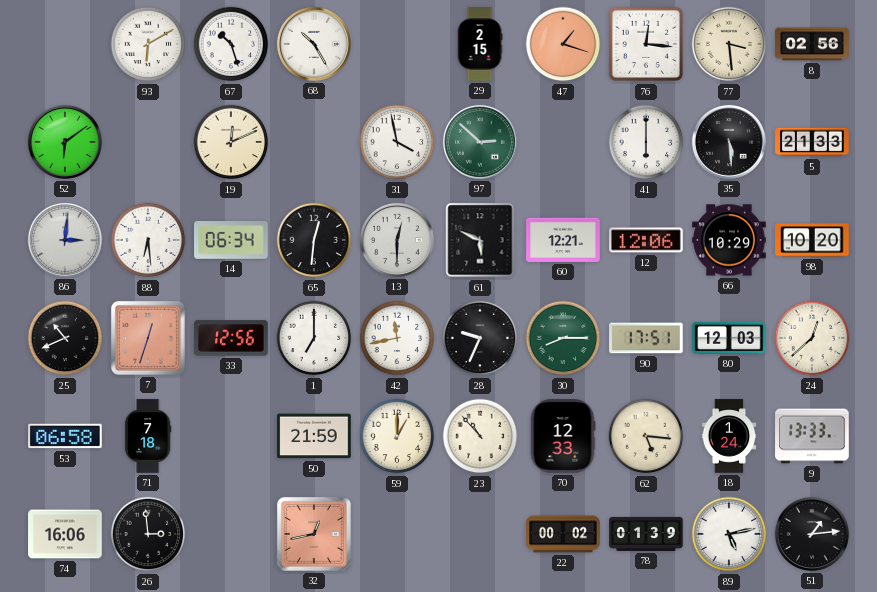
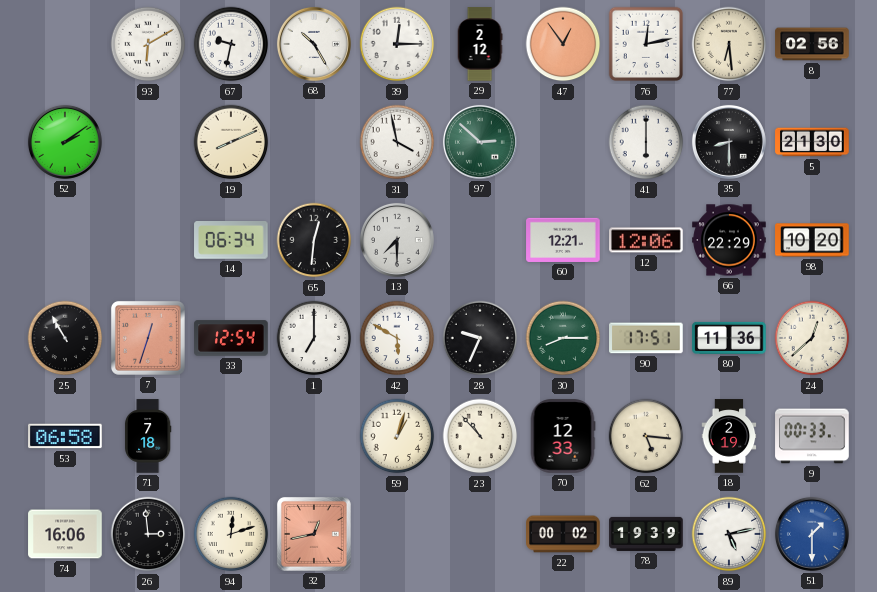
67: 10:27 -> 9:32
39: none -> 12:15
29: 2:15 -> 2:12
47: 1:18 -> 12:54
76: 12:16 -> 12:13
77: 3:29 -> 6:29
52: 6:09 -> 2:09
19: 12:11 -> 8:11
35: 5:29 -> 8:30
5: 21:33 -> 21:30
86: 3:01 -> none
88: 6:29 -> none
13: 12:30 -> 7:30
61: 5:49 -> none
66: 10:29 -> 22:29
25: 10:41 -> 10:55
33: 12:56 -> 12:54
42: 11:43 -> 5:50
80: 12:03 -> 11:36
50: 21:59 -> none
59: 1:00 -> 1:03
18: 1:24 -> 2:19
9: 13:33 -> 00:33
94: none -> 12:12
78: 01:39 -> 19:39
51: 1:14 -> 1:30
51 dial: black -> blue
